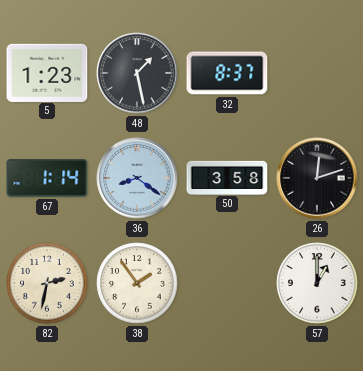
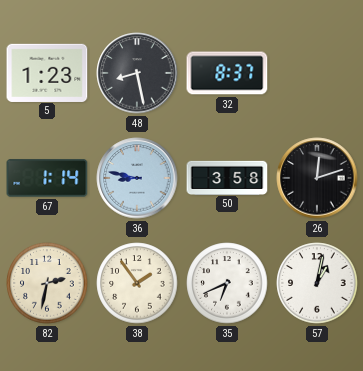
48: 1:28 -> 8:28
36: 8:21 -> 8:47
35: none -> 6:41
57: 1:00 -> 1:02
